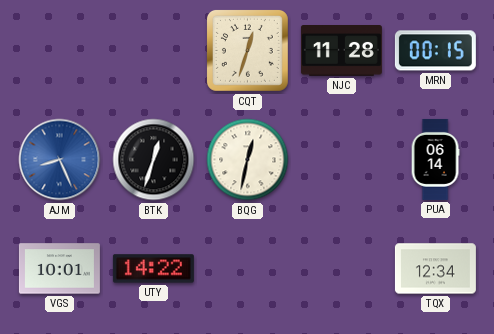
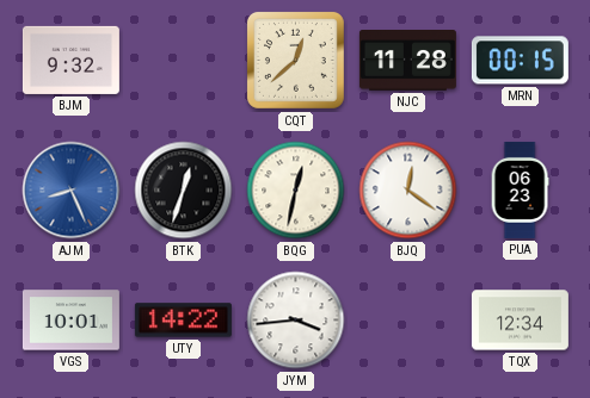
BJM: none -> 9:32
CQT: 12:33 -> 12:38
BJQ: none -> 12:21
PUA: 06:14 -> 06:23
JYM: none -> 3:44
